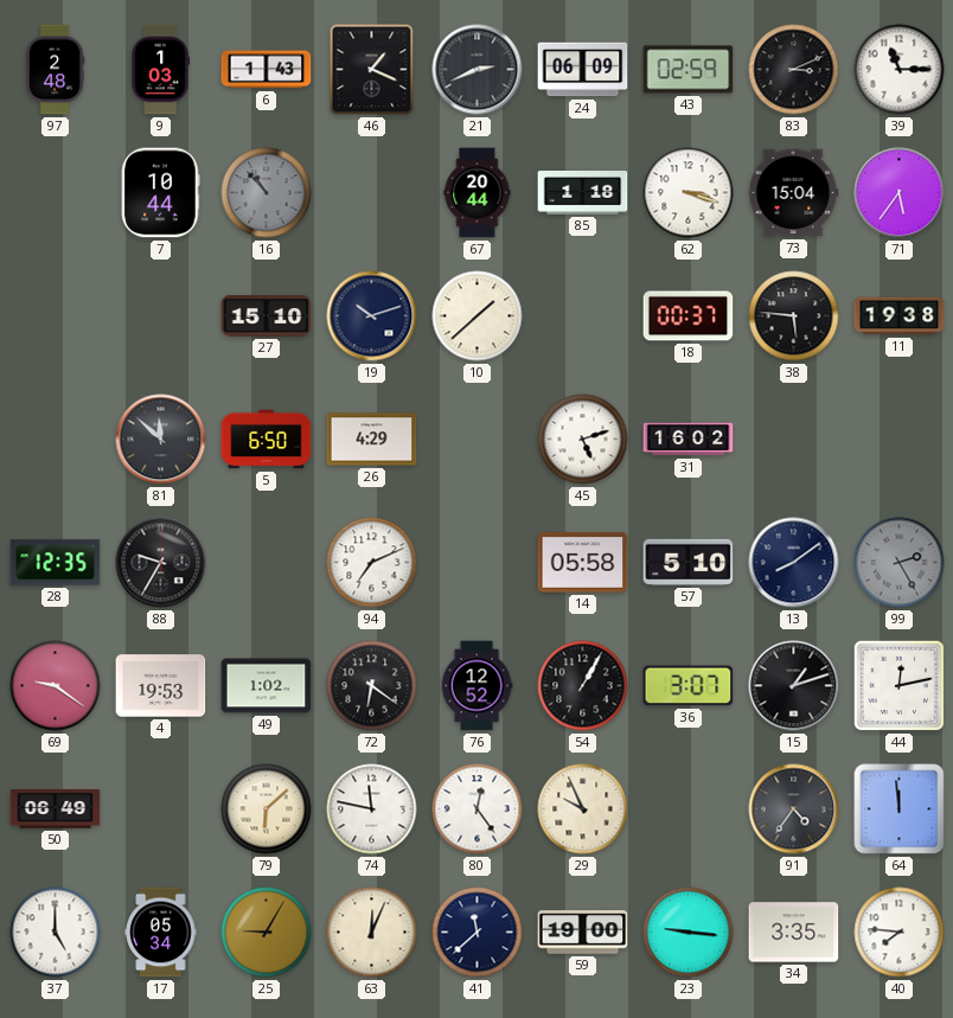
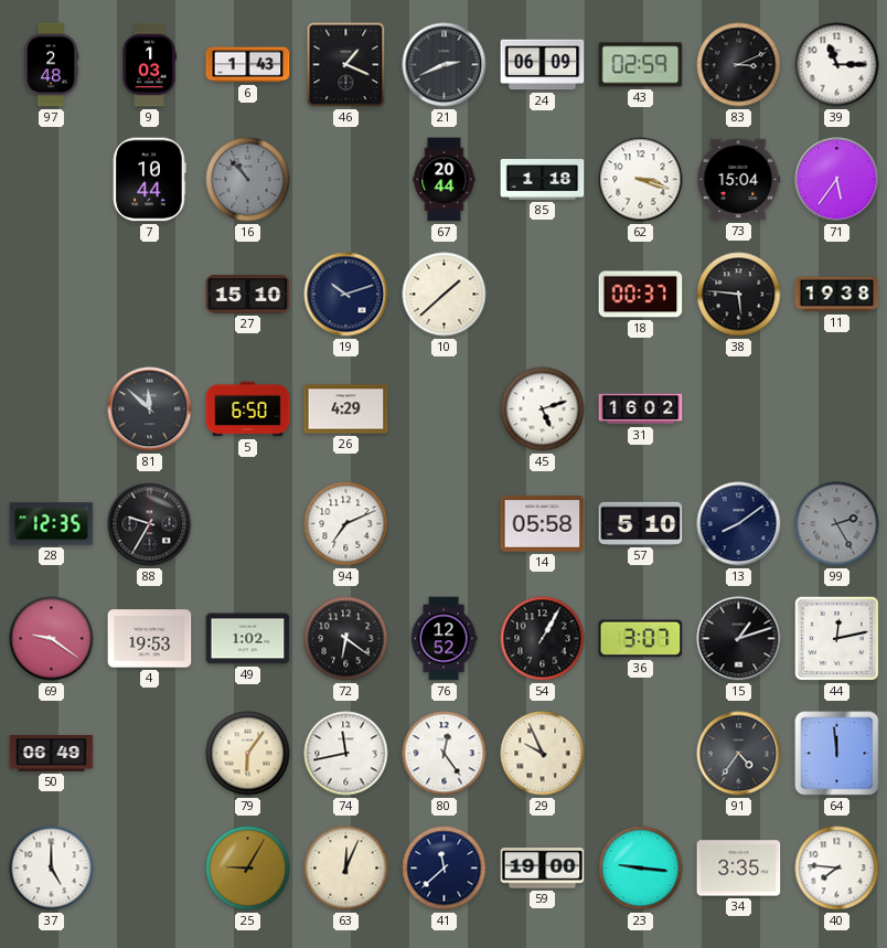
79: 6:08 -> 6:06
74: 11:47 -> 11:43
17: 05:34 -> none
